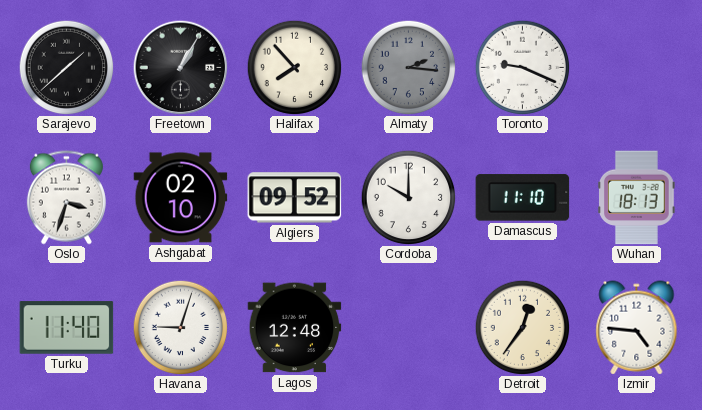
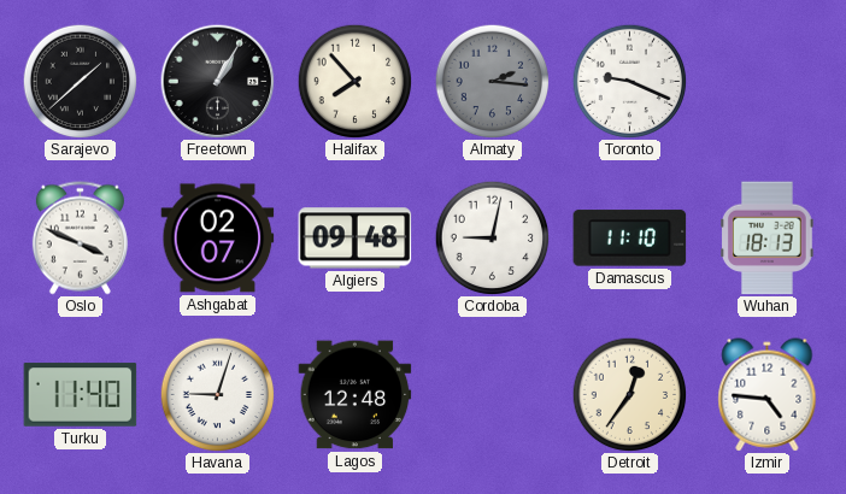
Oslo: 3:33 -> 3:49
Ashgabat: 02:10 -> 02:07
Algiers: 09:52 -> 09:48
Cordoba: 10:00 -> 9:02
